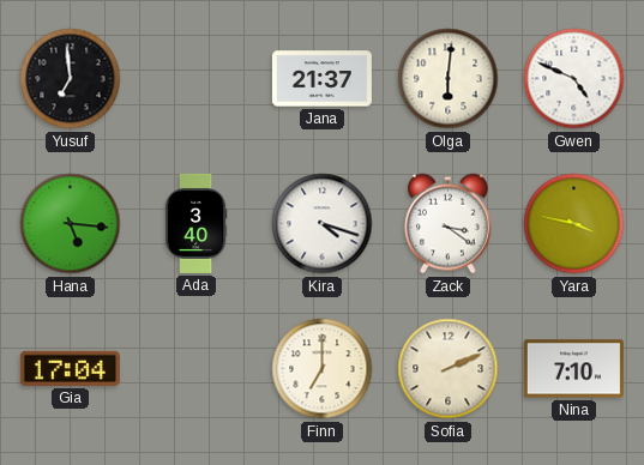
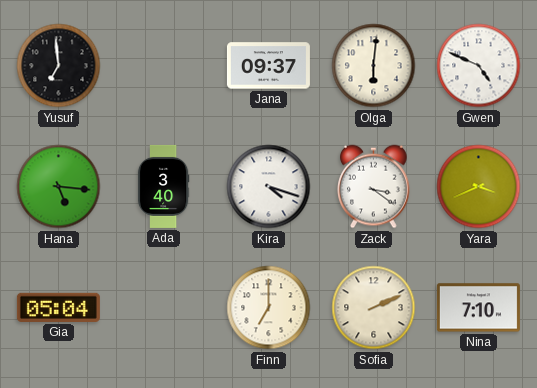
Jana: 21:37 -> 09:37
Yara: 3:47 -> 3:41
Gia: 17:04 -> 05:04
